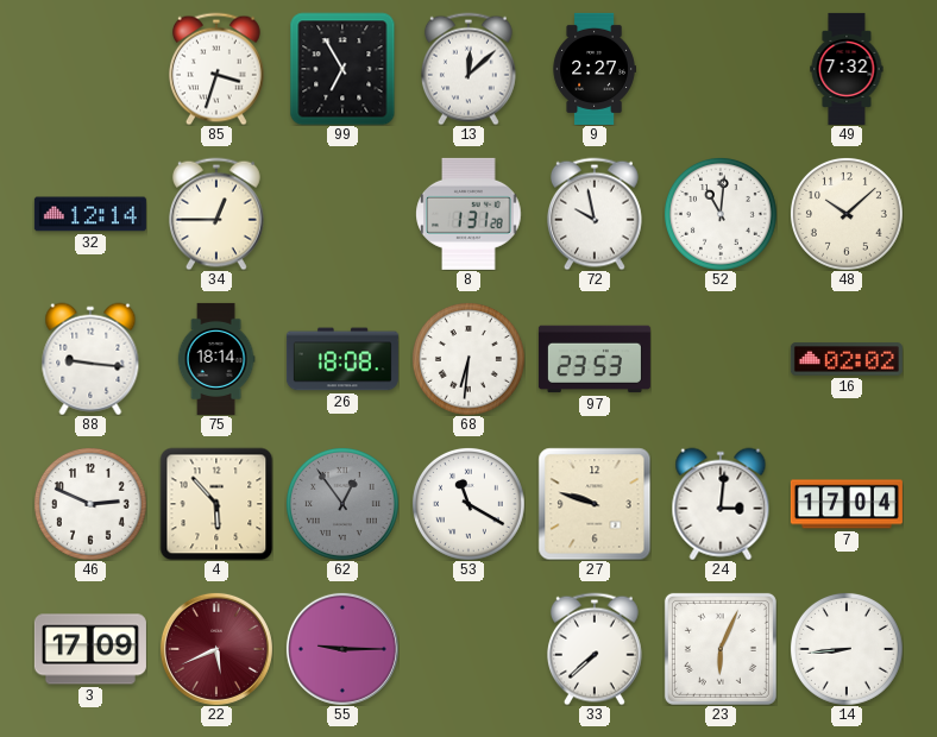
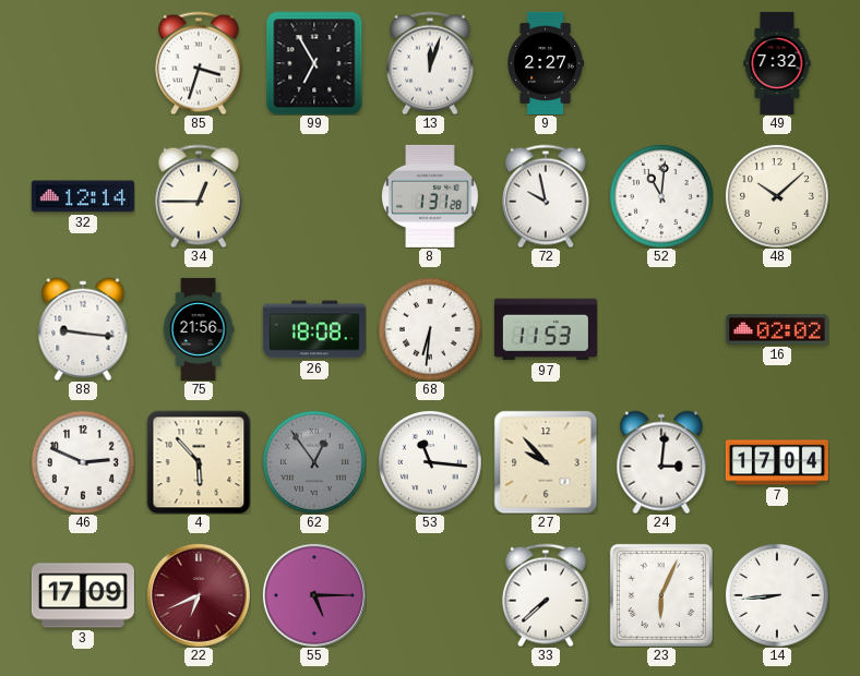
13: 12:08 -> 12:03
75: 18:14 -> 21:56
97: 23:53 -> 11:53
53: 11:20 -> 11:16
27: 9:48 -> 9:53
22: 5:41 -> 6:41
55: 9:15 -> 5:15
